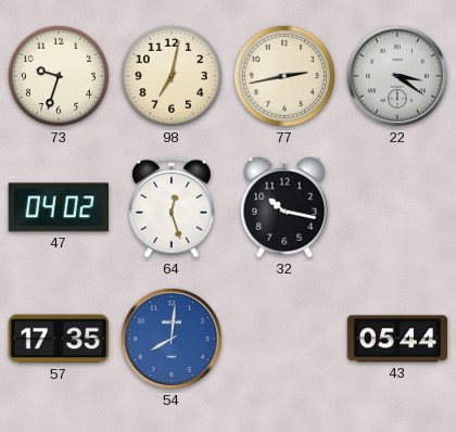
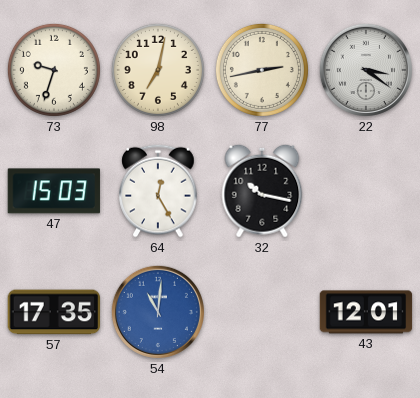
47: 04:02 -> 15:03
64: 12:27 -> 12:25
54: 8:01 -> 11:01
43: 05:44 -> 12:01
